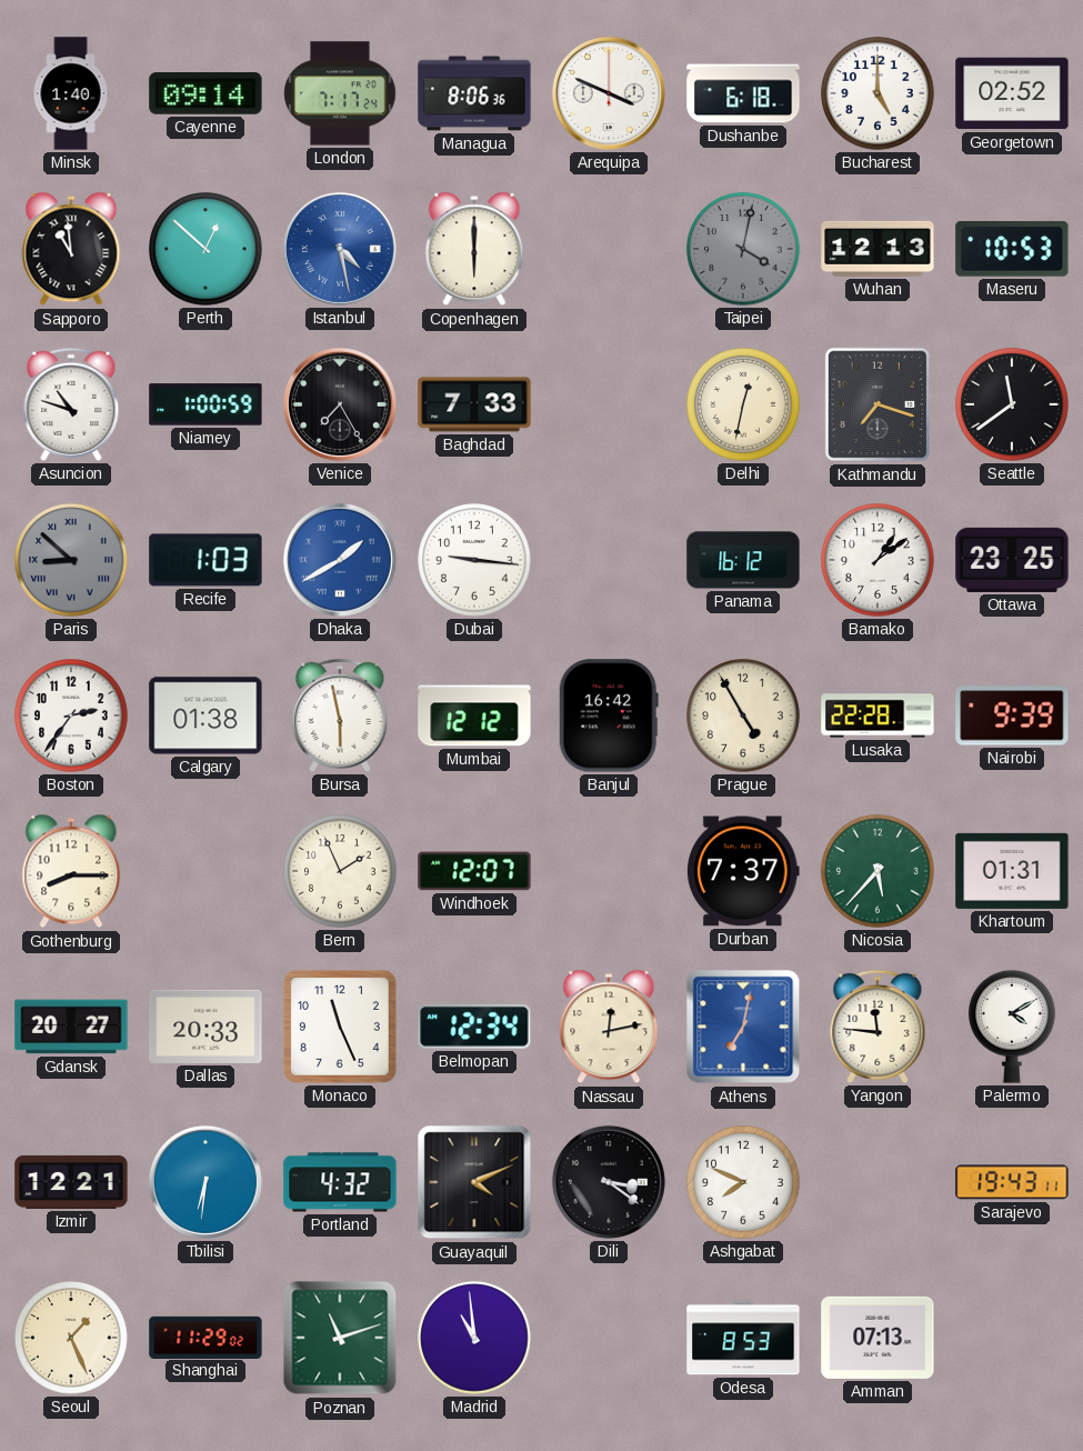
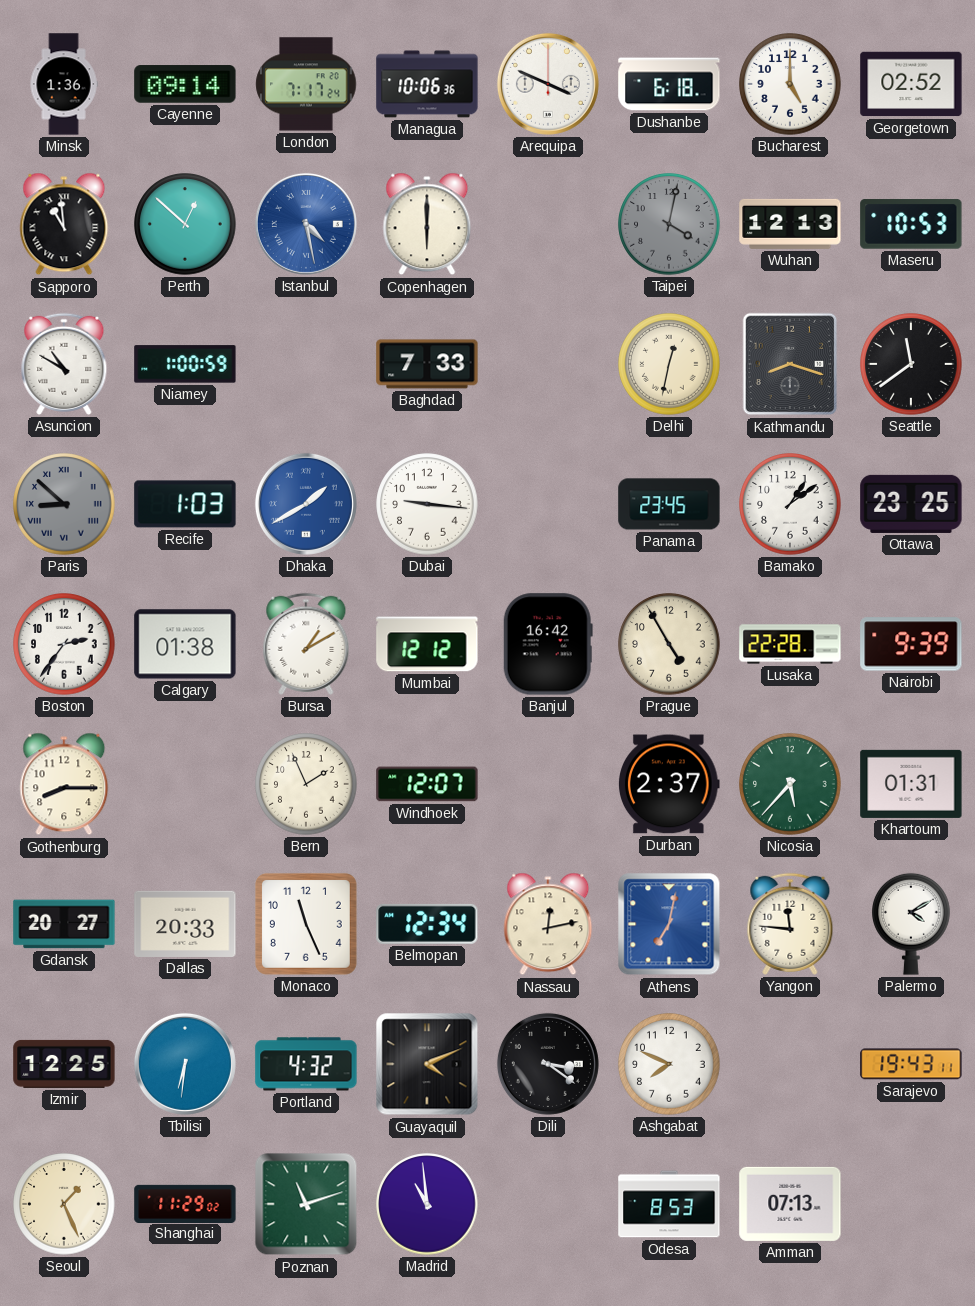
Minsk: 1:40 -> 1:36
Managua: 8:06 -> 10:06
Asuncion: 10:48 -> 10:50
Venice: 7:25 -> none
Kathmandu: 7:18 -> 8:18
Panama: 16:12 -> 23:45
Bursa: 5:58 -> 1:10
Durban: 7:37 -> 2:37
Izmir: 12:21 -> 12:25
